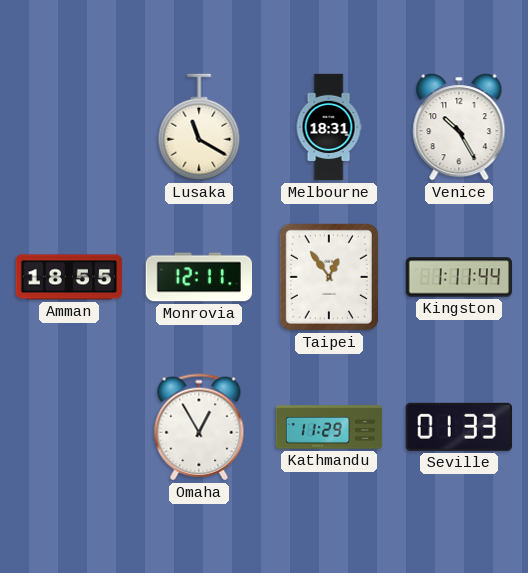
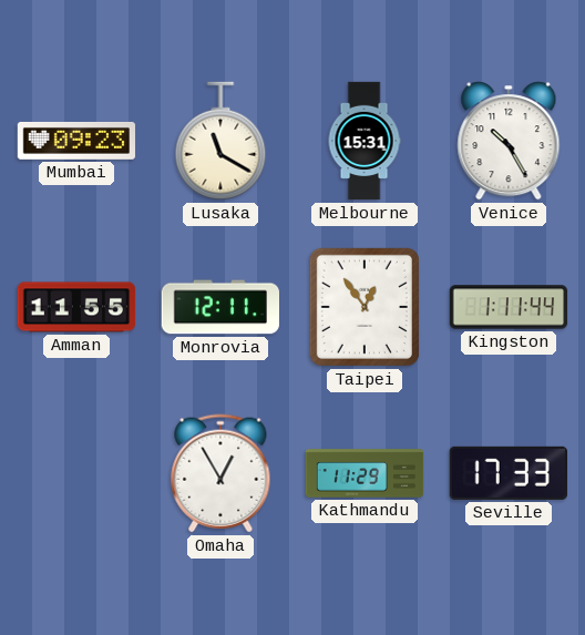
Mumbai: none -> 09:23
Melbourne: 18:31 -> 15:31
Amman: 18:55 -> 11:55
Seville: 01:33 -> 17:33
